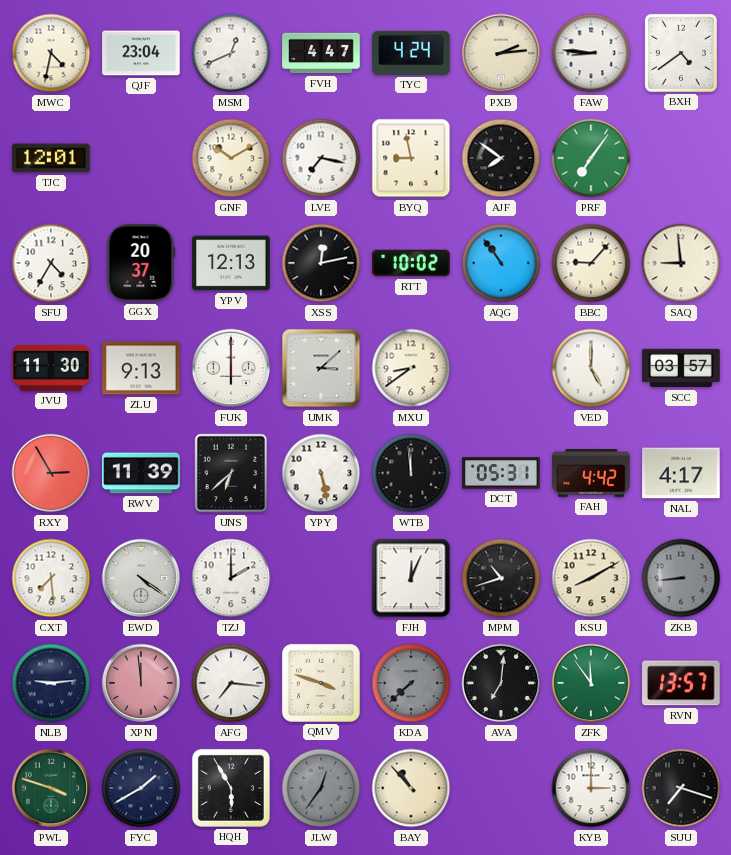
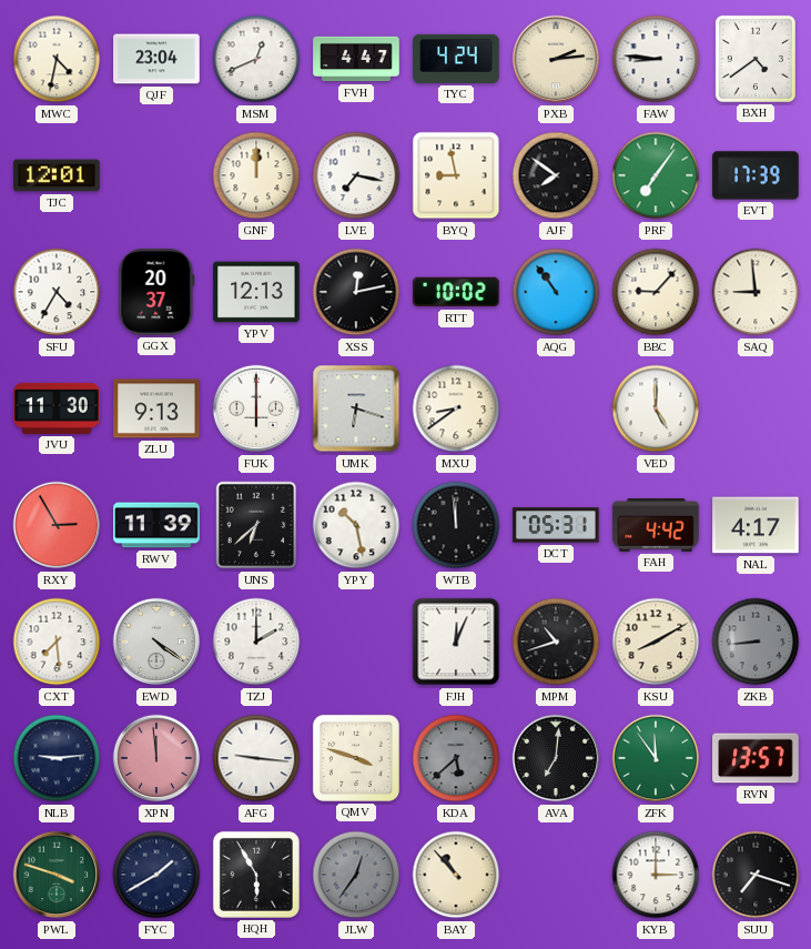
GNF: 10:10 -> 12:00
EVT: none -> 17:39
UMK: 3:08 -> 6:18
SCC: 03:57 -> none
YPY: 5:28 -> 10:28
AFG: 7:16 -> 9:16
KDA: 7:38 -> 5:38
